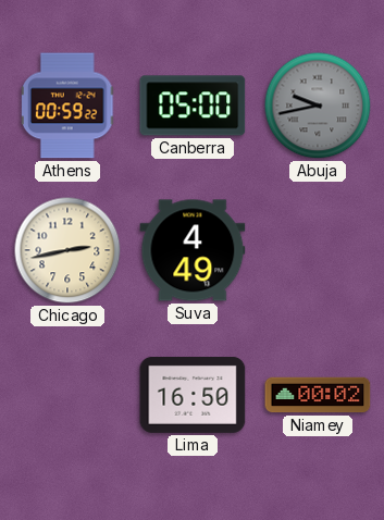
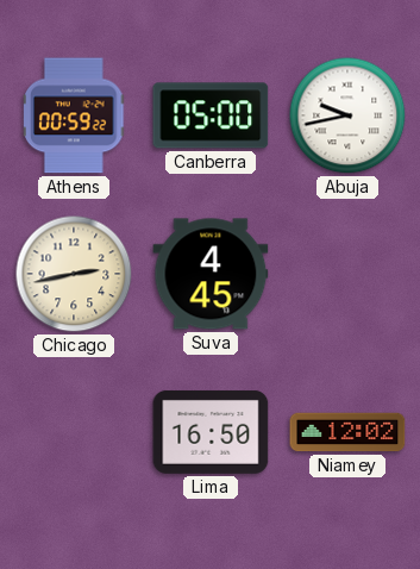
Abuja dial: grey -> white
Suva: 4:49 -> 4:45
Niamey: 00:02 -> 12:02
